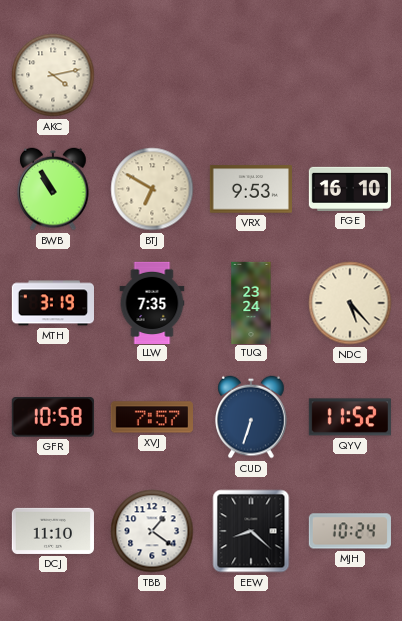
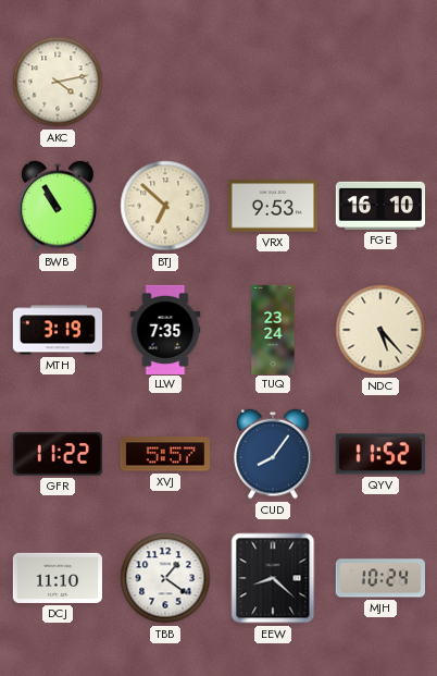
BTJ: 6:50 -> 6:52
GFR: 10:58 -> 11:22
XVJ: 7:57 -> 5:57
CUD: 6:33 -> 8:06
